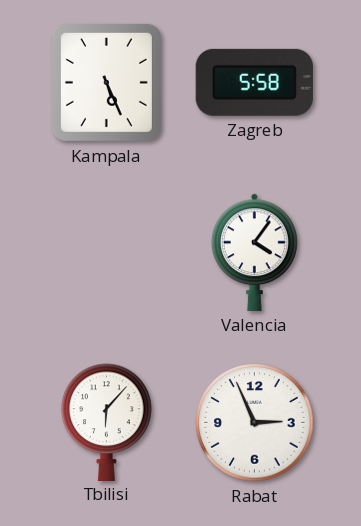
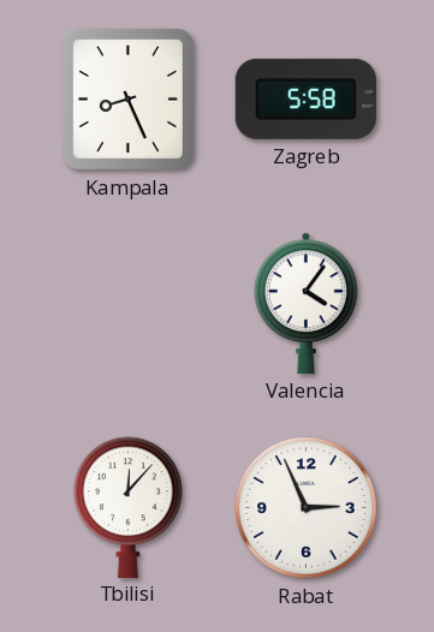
Kampala: 5:26 -> 8:26
Tbilisi: 6:07 -> 12:07
